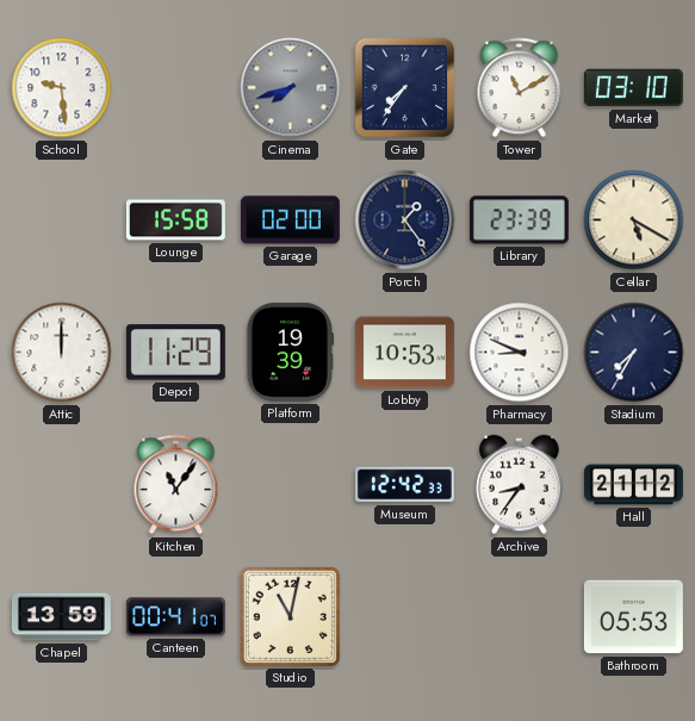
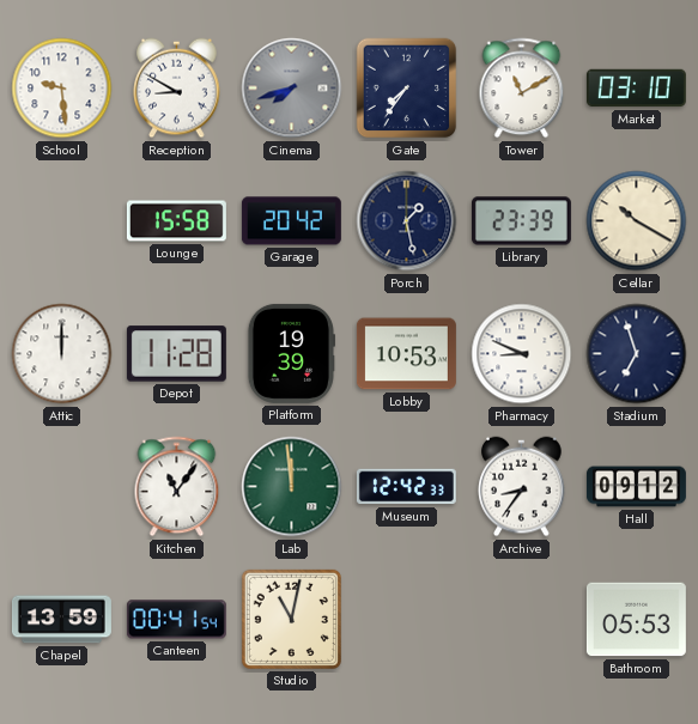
Reception: none -> 8:50
Garage: 02:00 -> 20:42
Porch: 1:24 -> 1:28
Cellar: 5:20 -> 10:20
Depot: 11:29 -> 11:28
Stadium: 7:35 -> 6:57
Lab: none -> 11:59
Hall: 21:12 -> 09:12
Canteen: 00:41:07 -> 00:41:54
